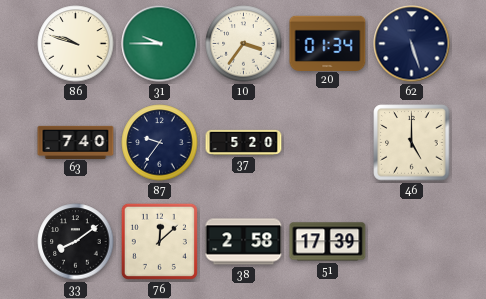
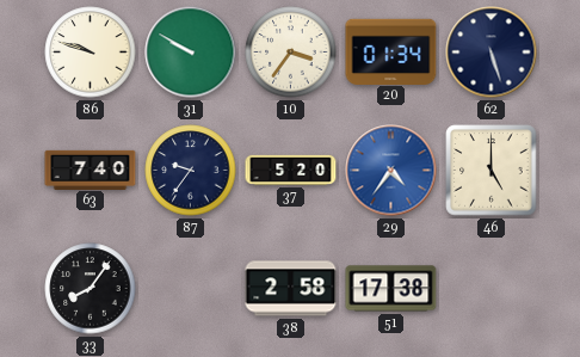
31: 9:45 -> 9:50
29: none -> 4:36
33: 8:09 -> 8:06
76: 12:08 -> none
51: 17:39 -> 17:38
